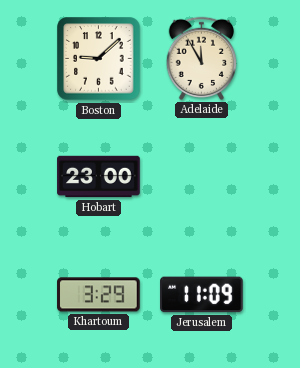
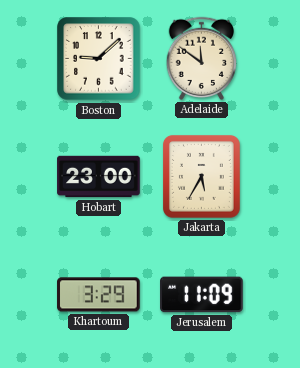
Adelaide: 11:55 -> 11:51
Jakarta: none -> 5:35
